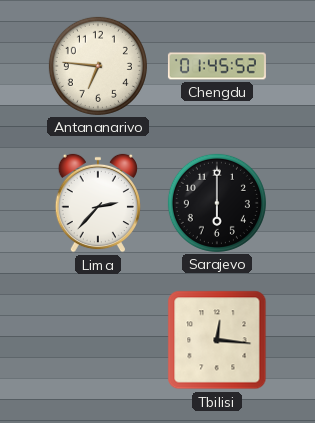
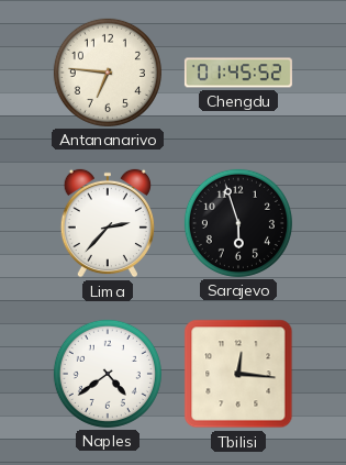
Sarajevo: 6:00 -> 5:57
Naples: none -> 4:39
